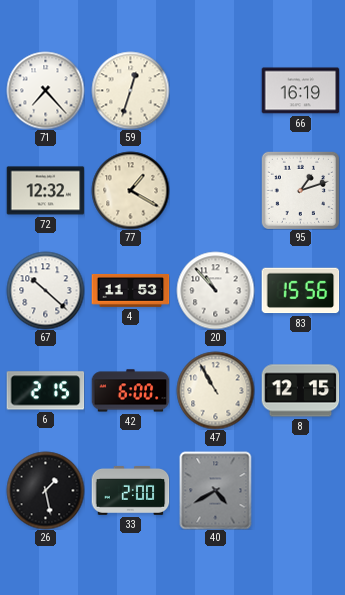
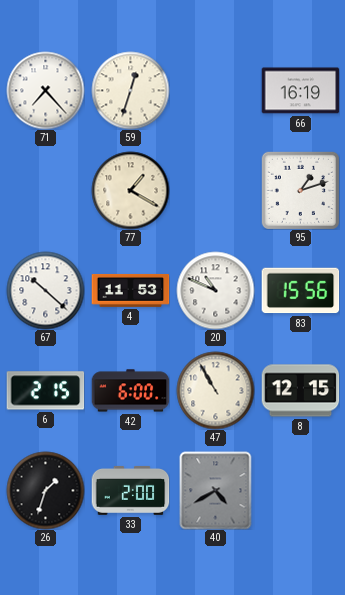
72: 12:32 -> none
20: 10:53 -> 10:49
26: 1:28 -> 1:33
